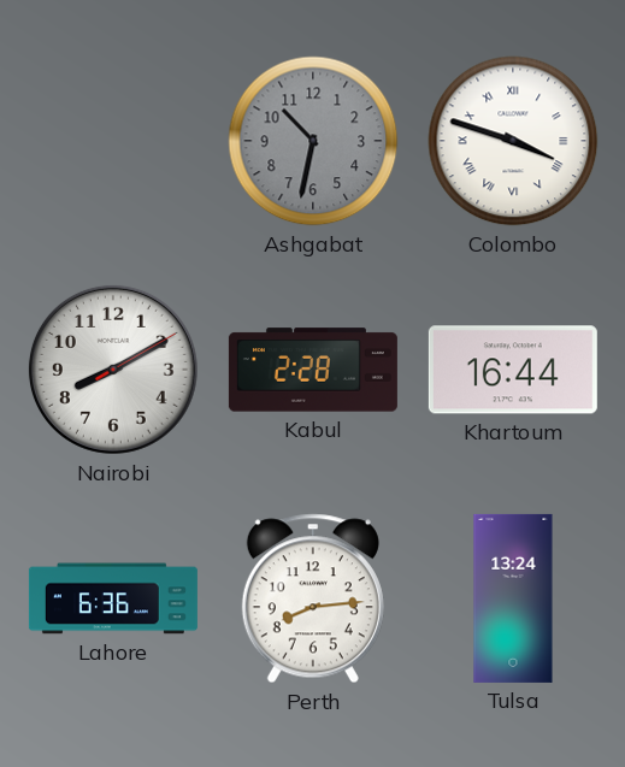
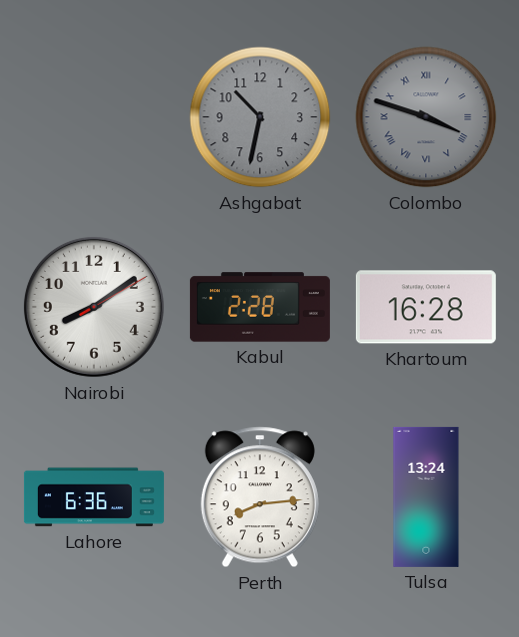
Colombo dial: white -> grey
Nairobi: 8:10 -> 8:09
Khartoum: 16:44 -> 16:28
